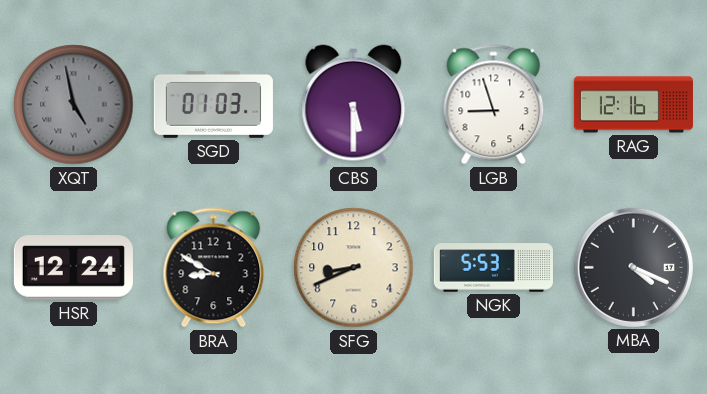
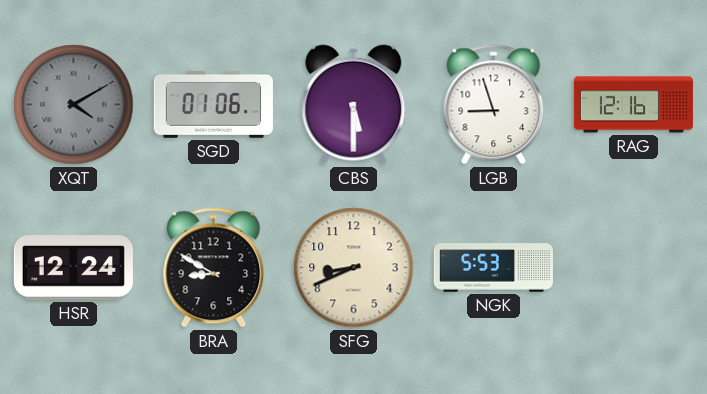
XQT: 4:58 -> 4:10
SGD: 01:03 -> 01:06
MBA: 4:19 -> none
